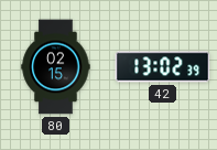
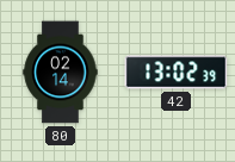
80: 02:15 -> 02:14
